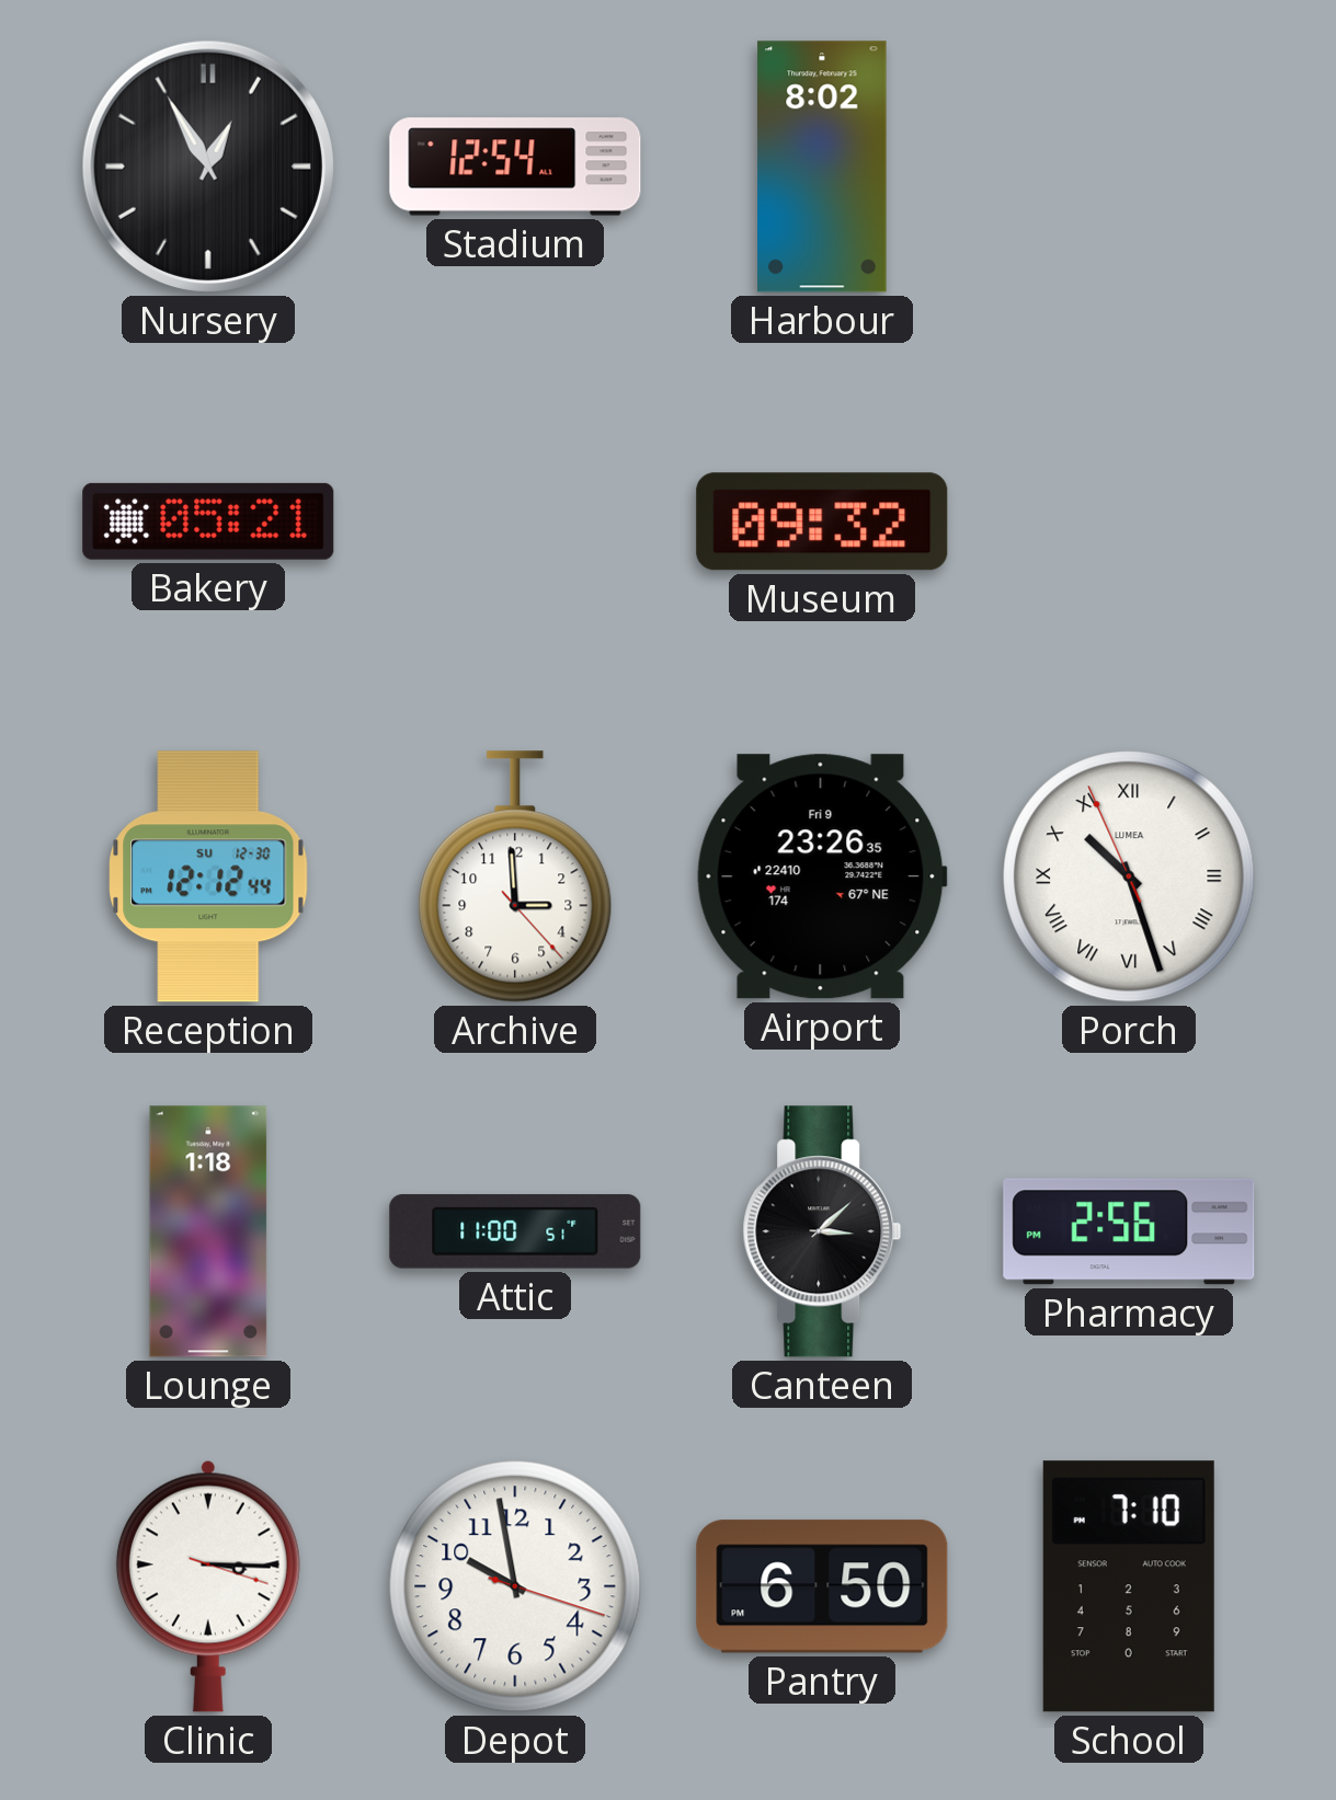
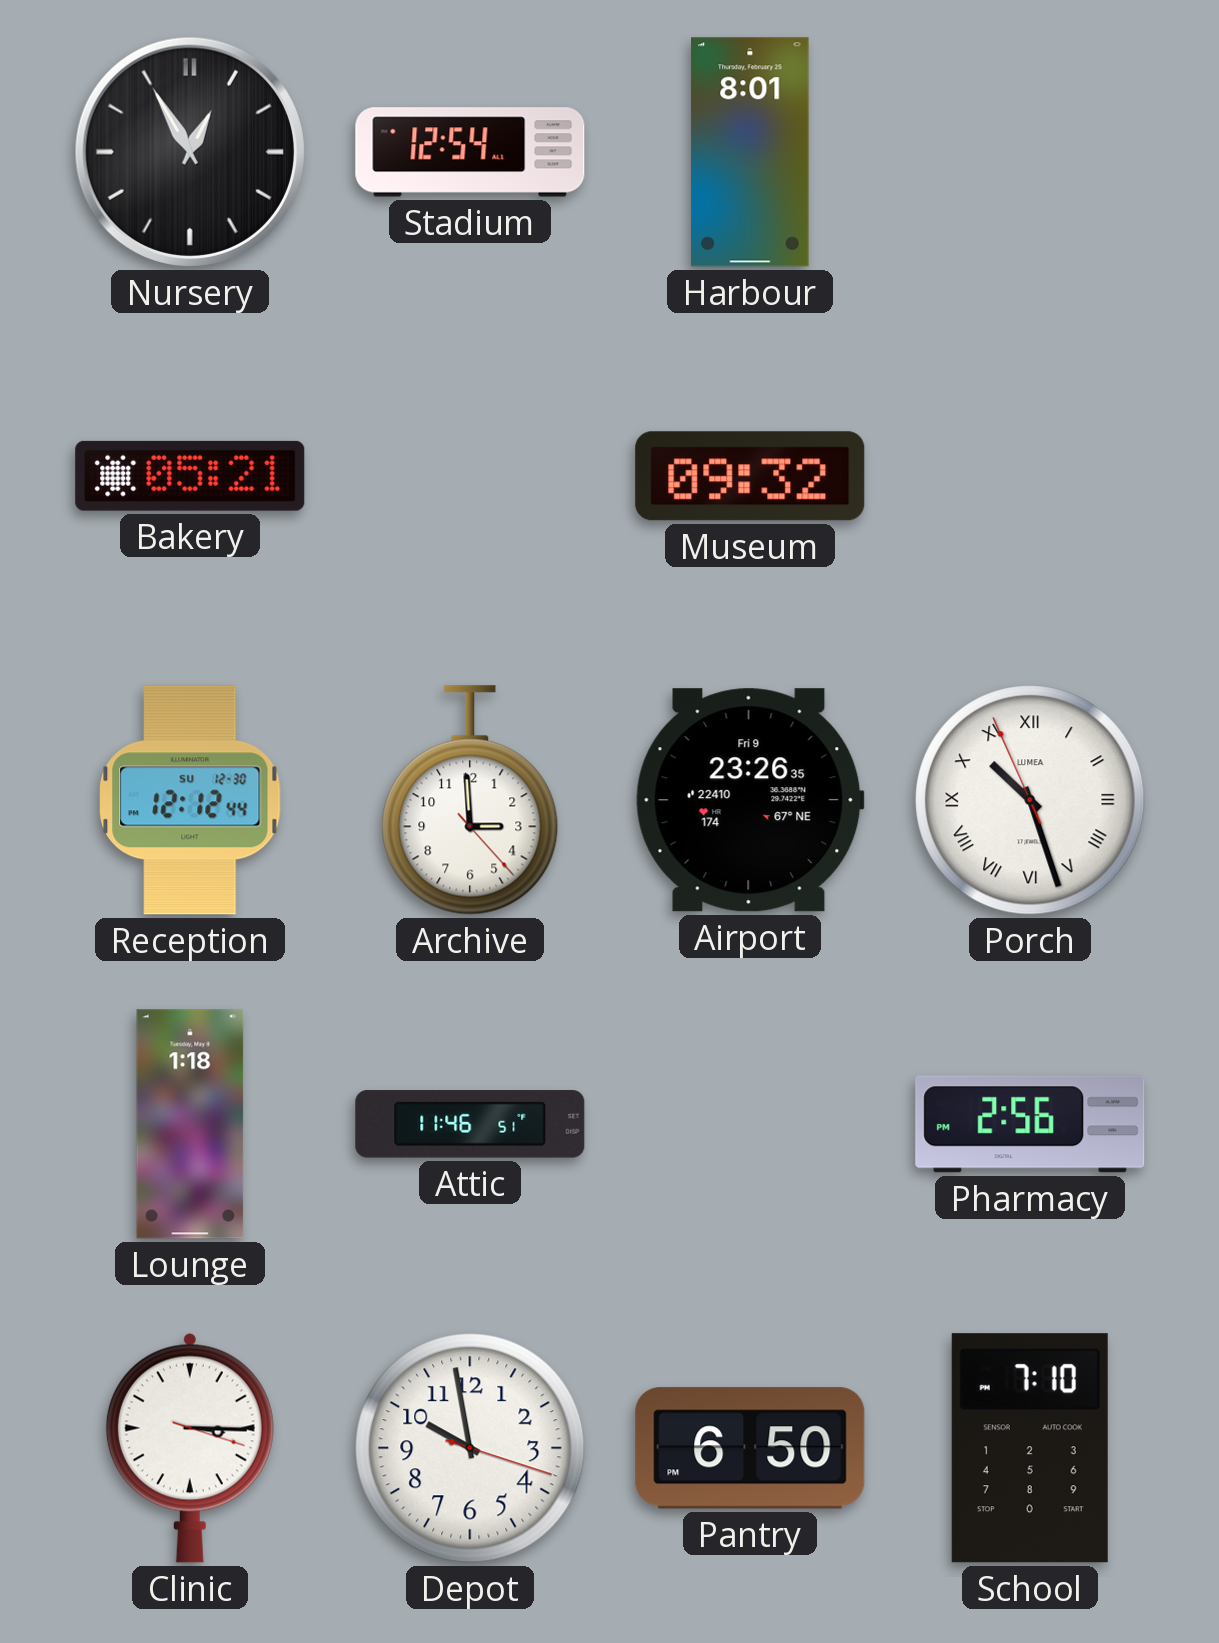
Harbour: 8:02 -> 8:01
Attic: 11:00 -> 11:46
Canteen: 3:08 -> none
